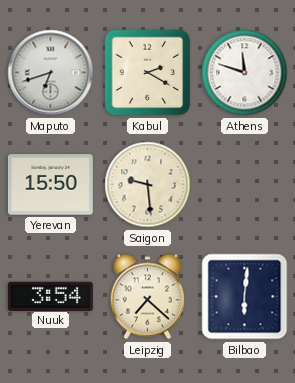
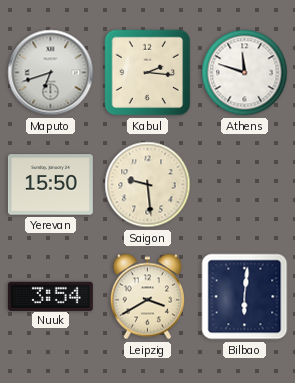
Kabul: 2:20 -> 2:16
Leipzig: 7:22 -> 3:40
